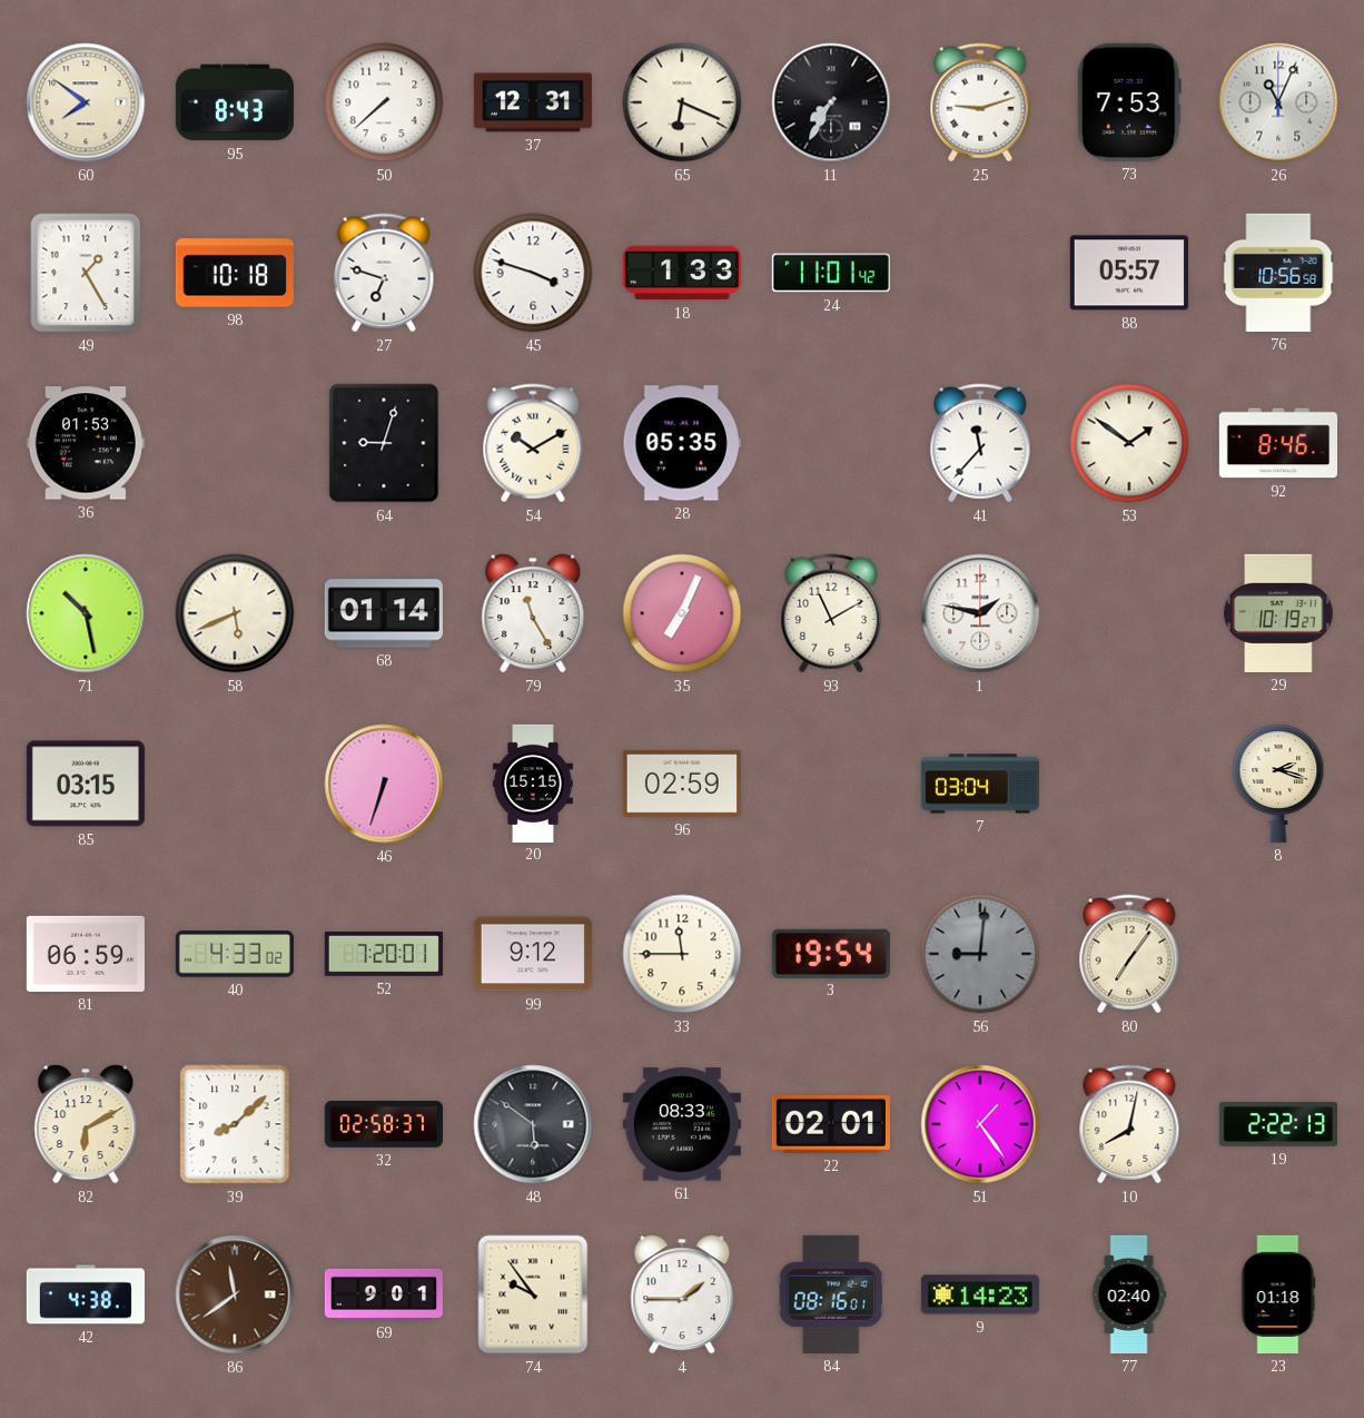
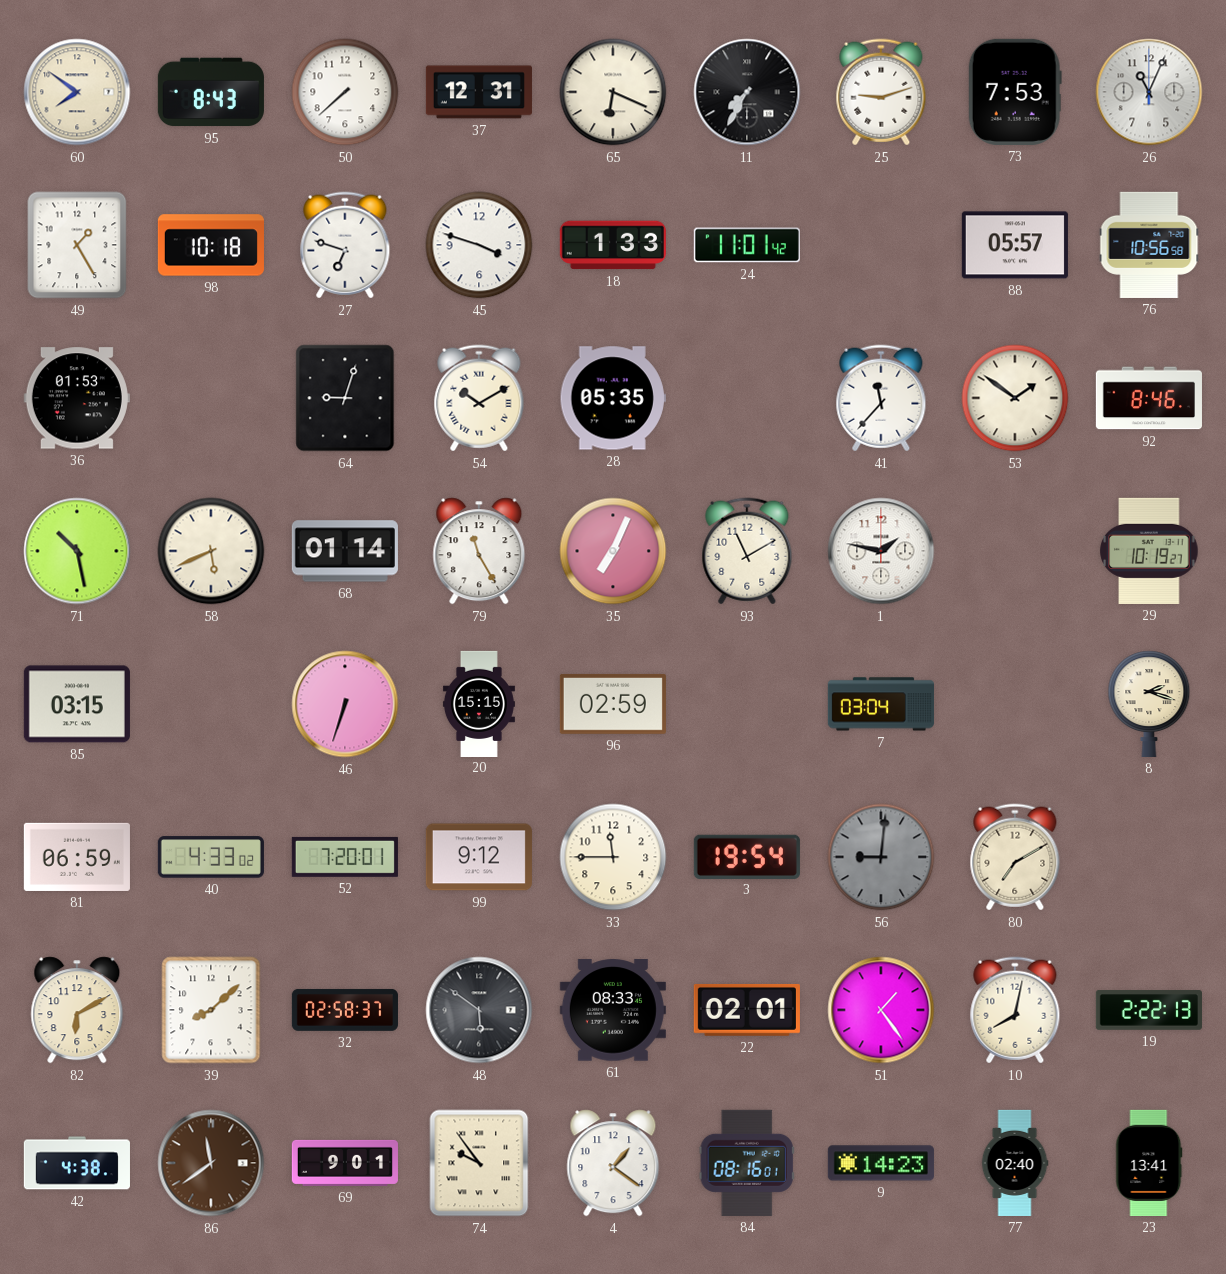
80: 7:06 -> 7:10
4: 1:45 -> 1:21
23: 01:18 -> 13:41
